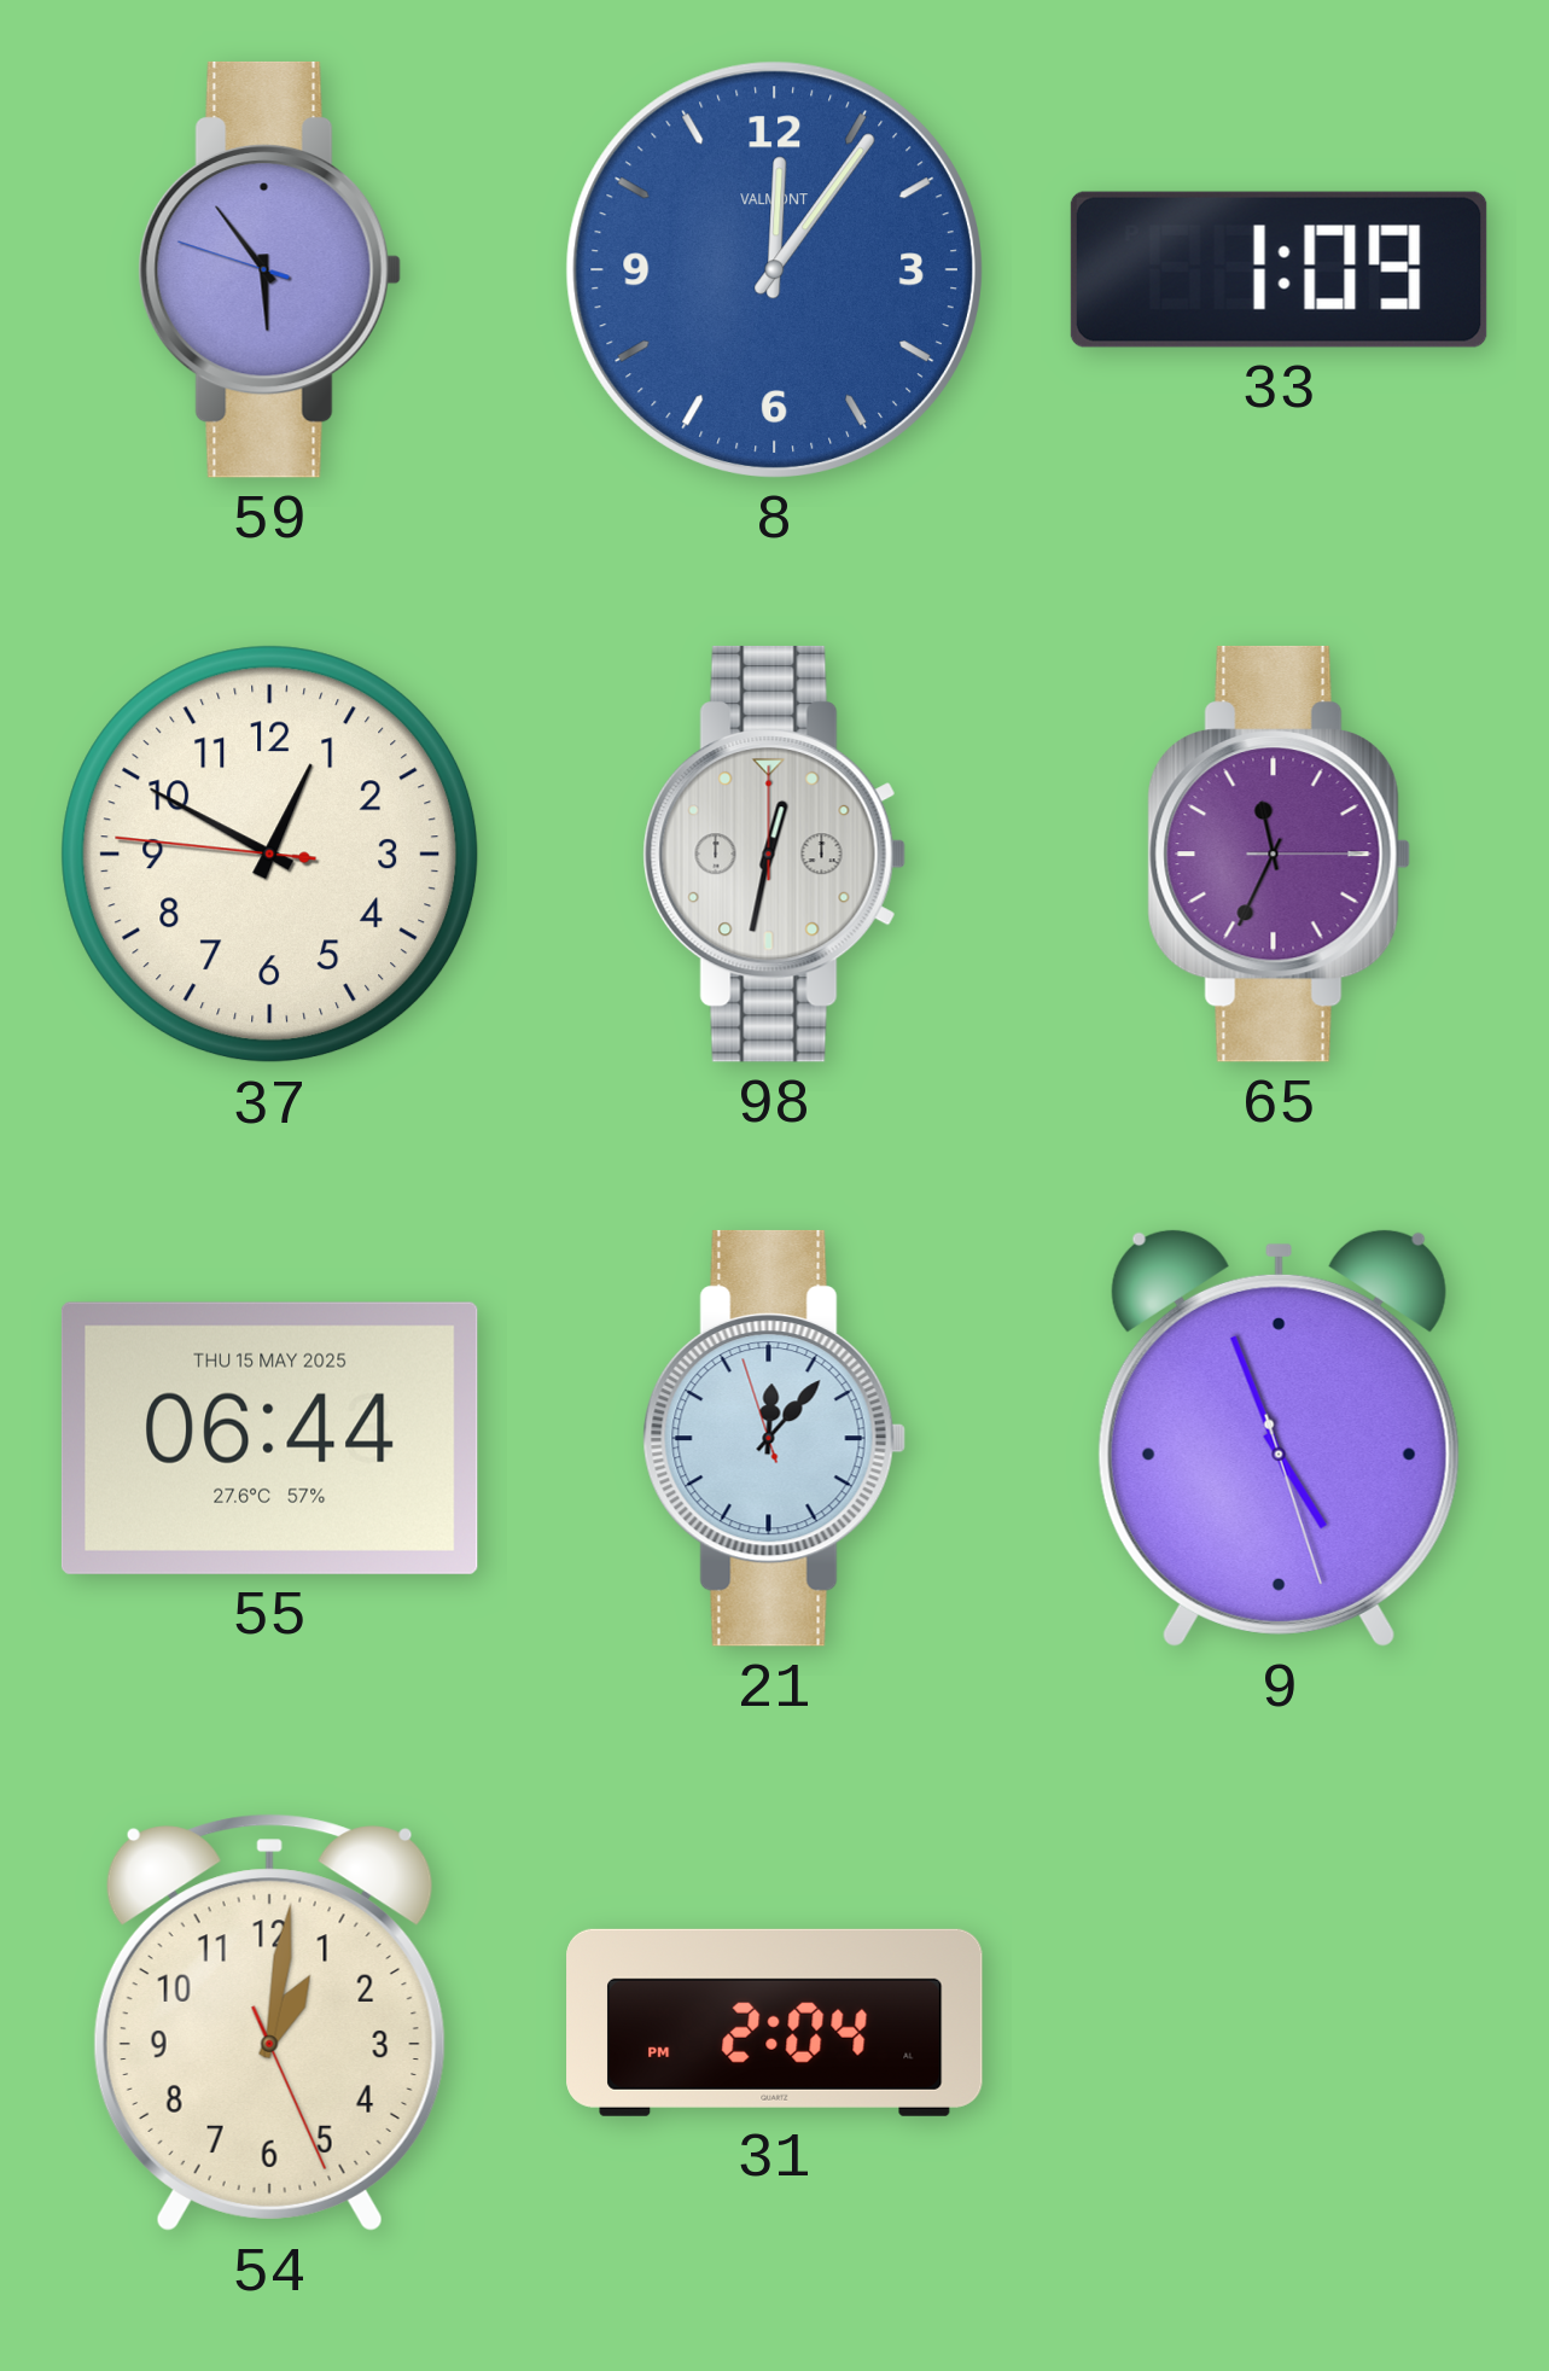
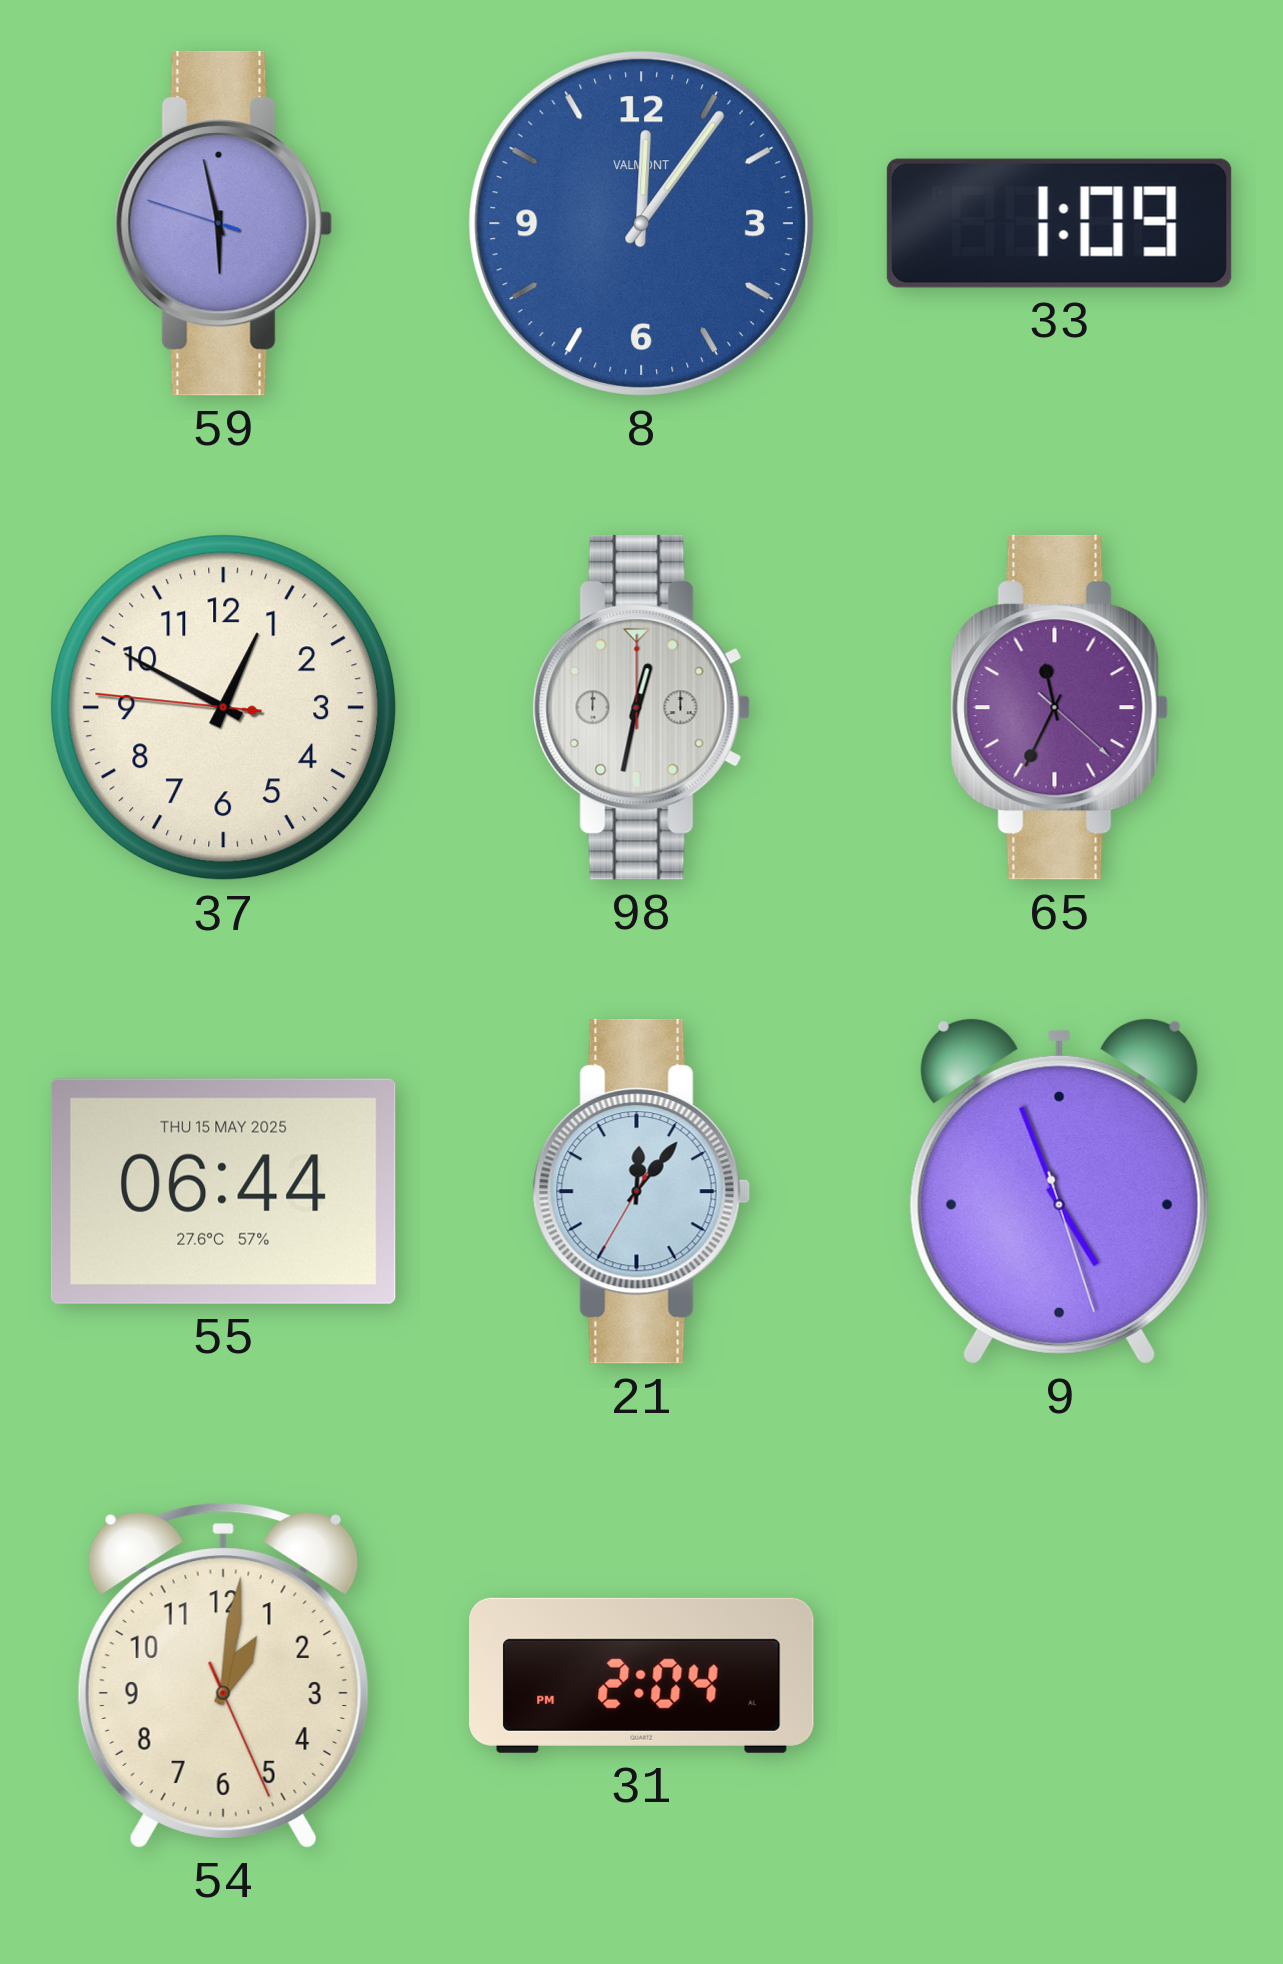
59: 5:53 -> 5:57
65: 11:34:15 -> 11:34:22
21: 12:06:57 -> 12:06:35
